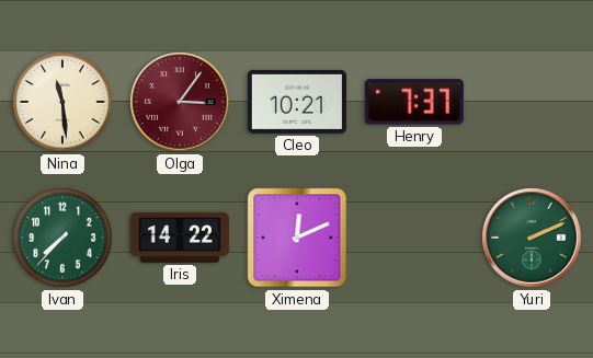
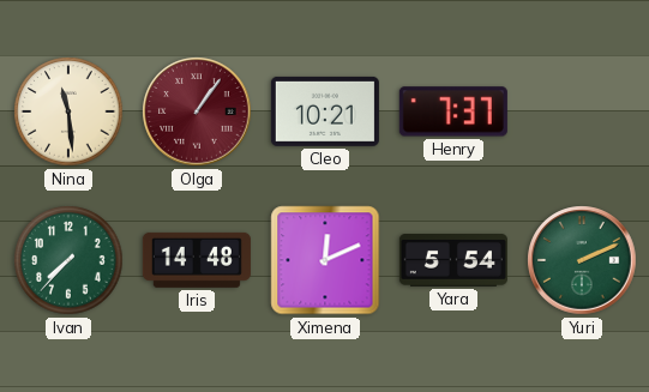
Olga: 3:06 -> 1:06
Iris: 14:22 -> 14:48
Yara: none -> 5:54
